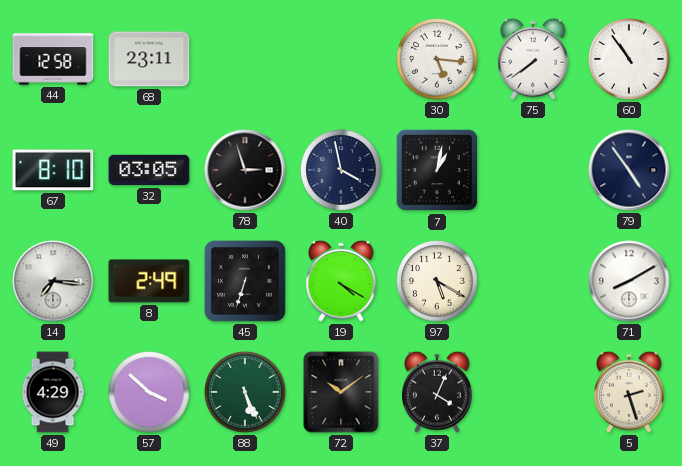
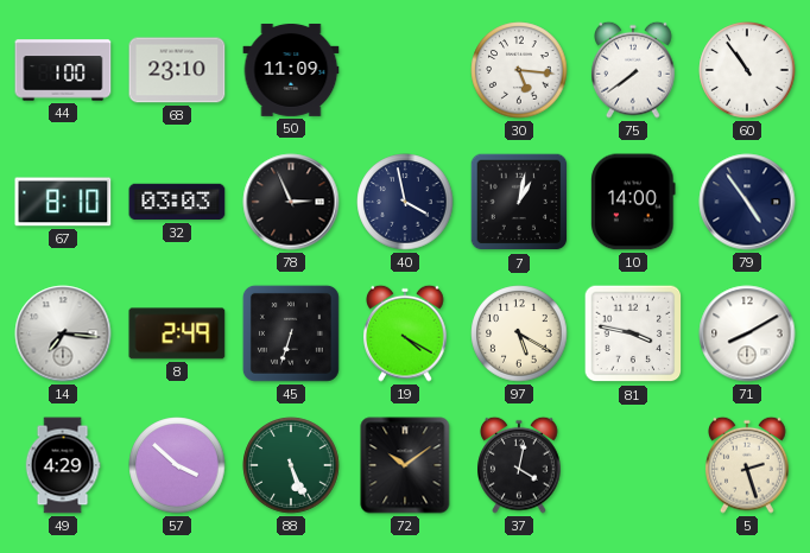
44: 12:58 -> 1:00
68: 23:11 -> 23:10
50: none -> 11:09
32: 03:05 -> 03:03
78: 2:57 -> 2:56
10: none -> 14:00
81: none -> 3:47
37: 4:04 -> 4:02
